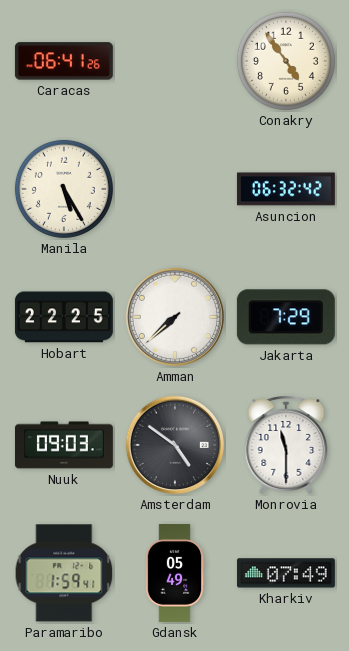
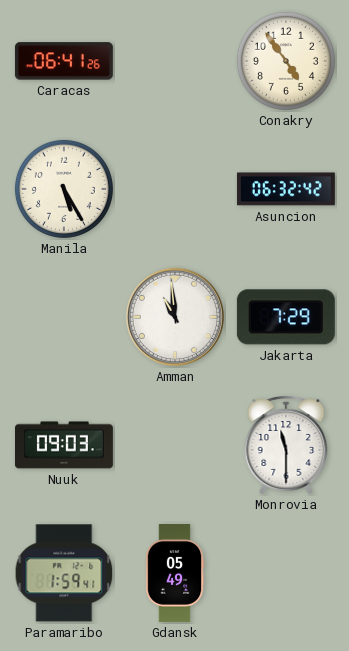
Hobart: 22:25 -> none
Amman: 7:38 -> 10:59
Amsterdam: 4:51 -> none
Kharkiv: 07:49 -> none
